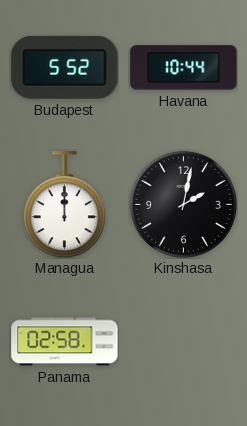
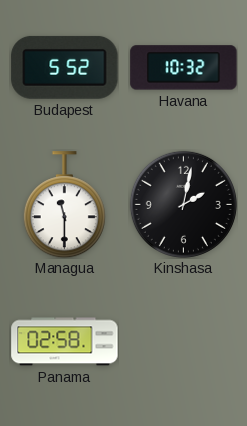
Havana: 10:44 -> 10:32
Managua: 12:00 -> 11:30
